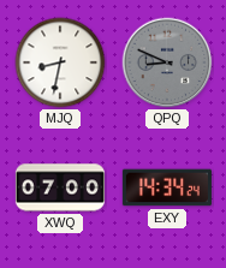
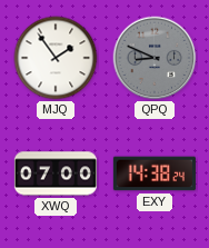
MJQ: 8:32 -> 1:54
EXY: 14:34 -> 14:38
